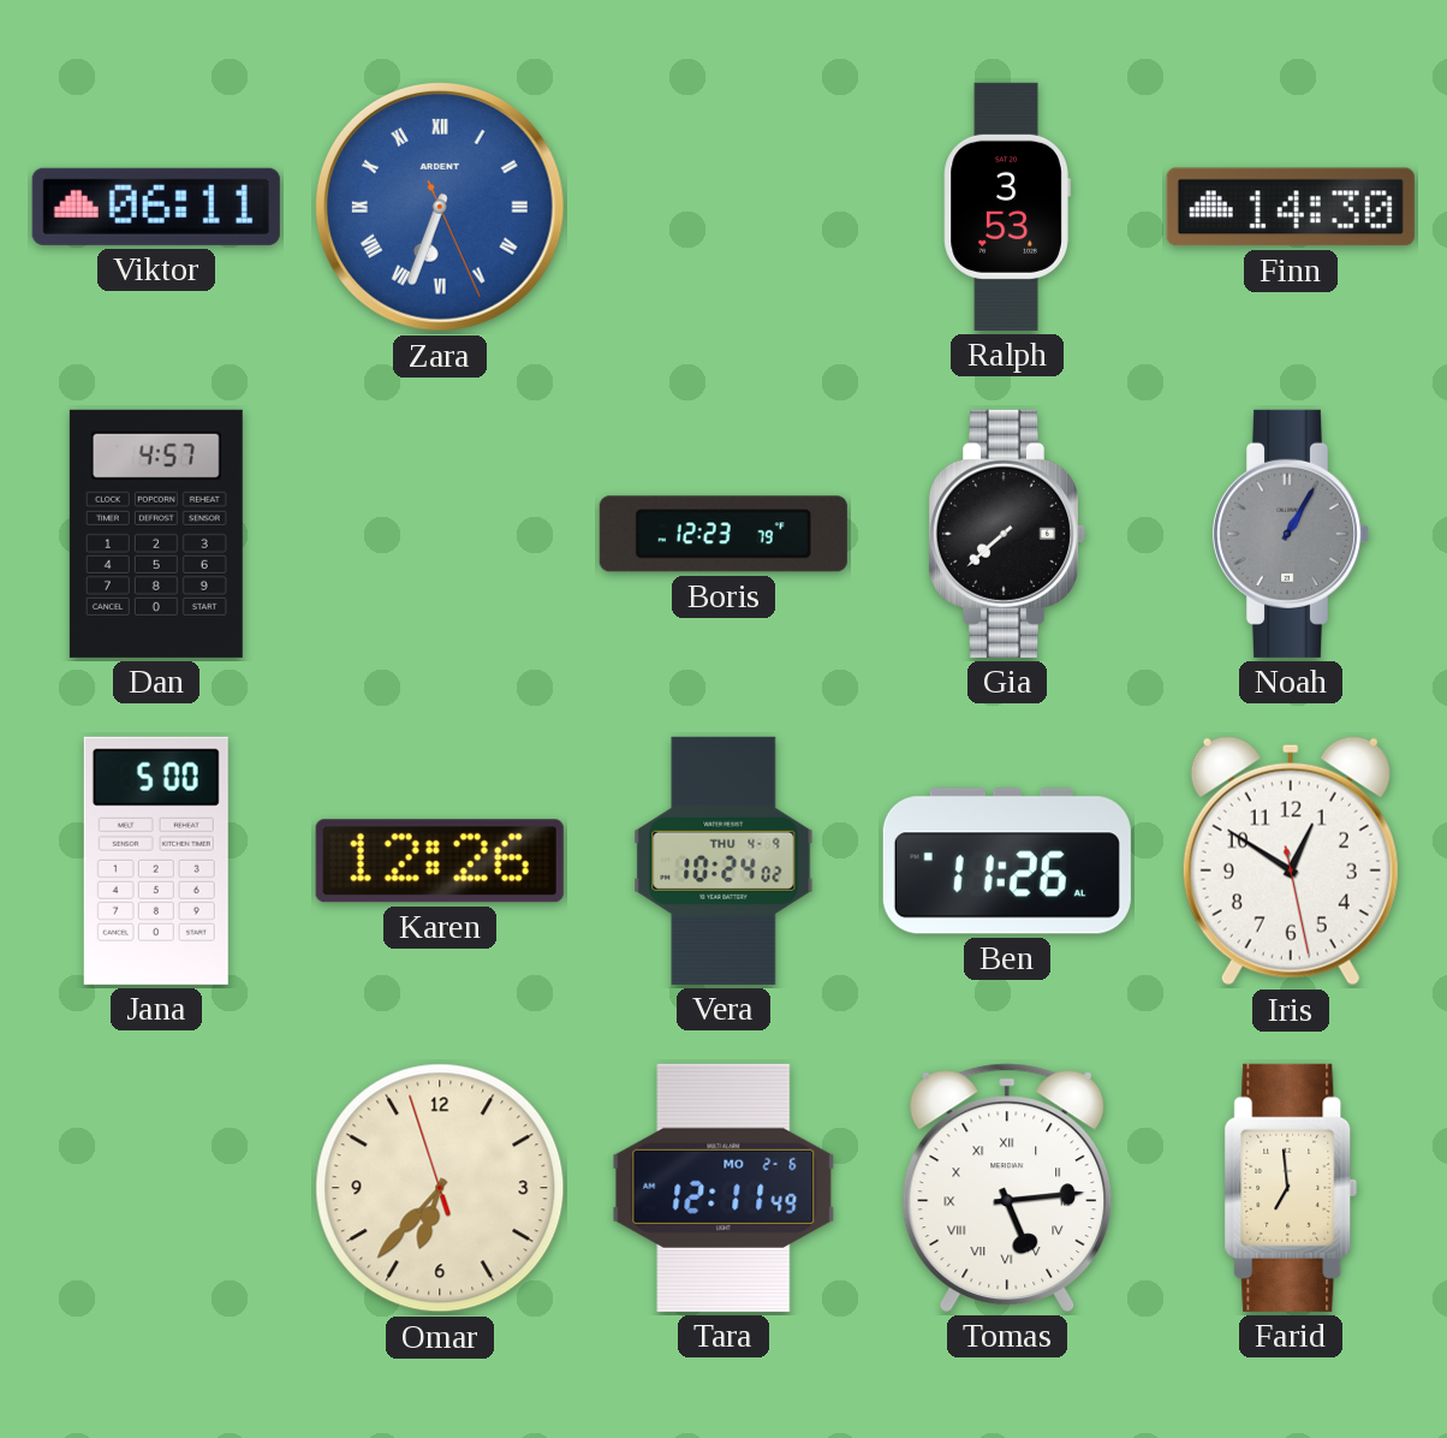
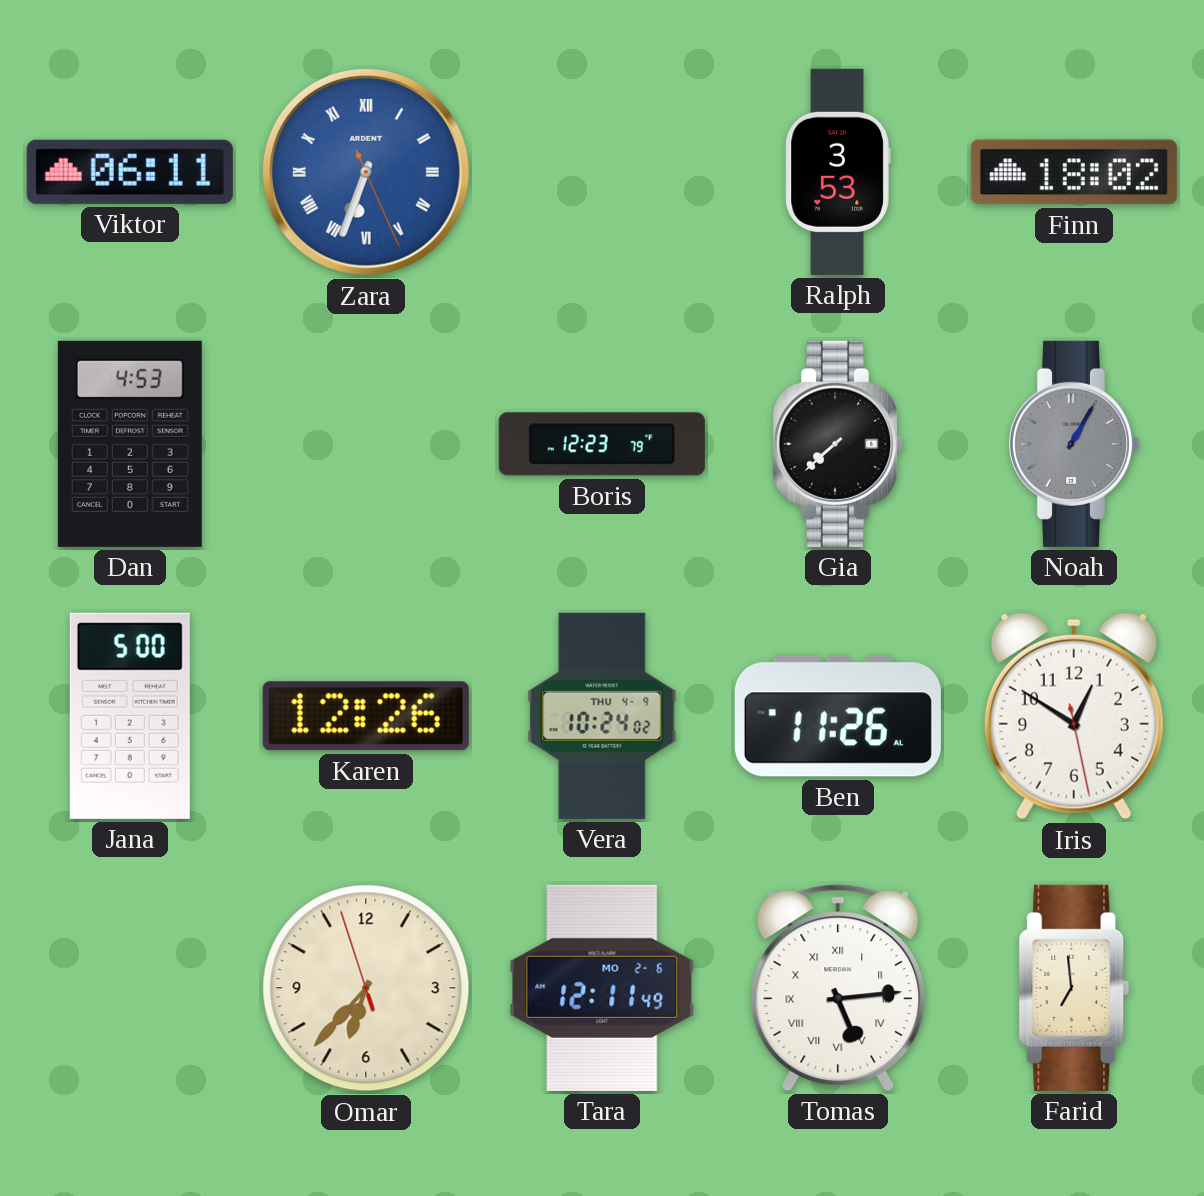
Finn: 14:30 -> 18:02
Dan: 4:57 -> 4:53
